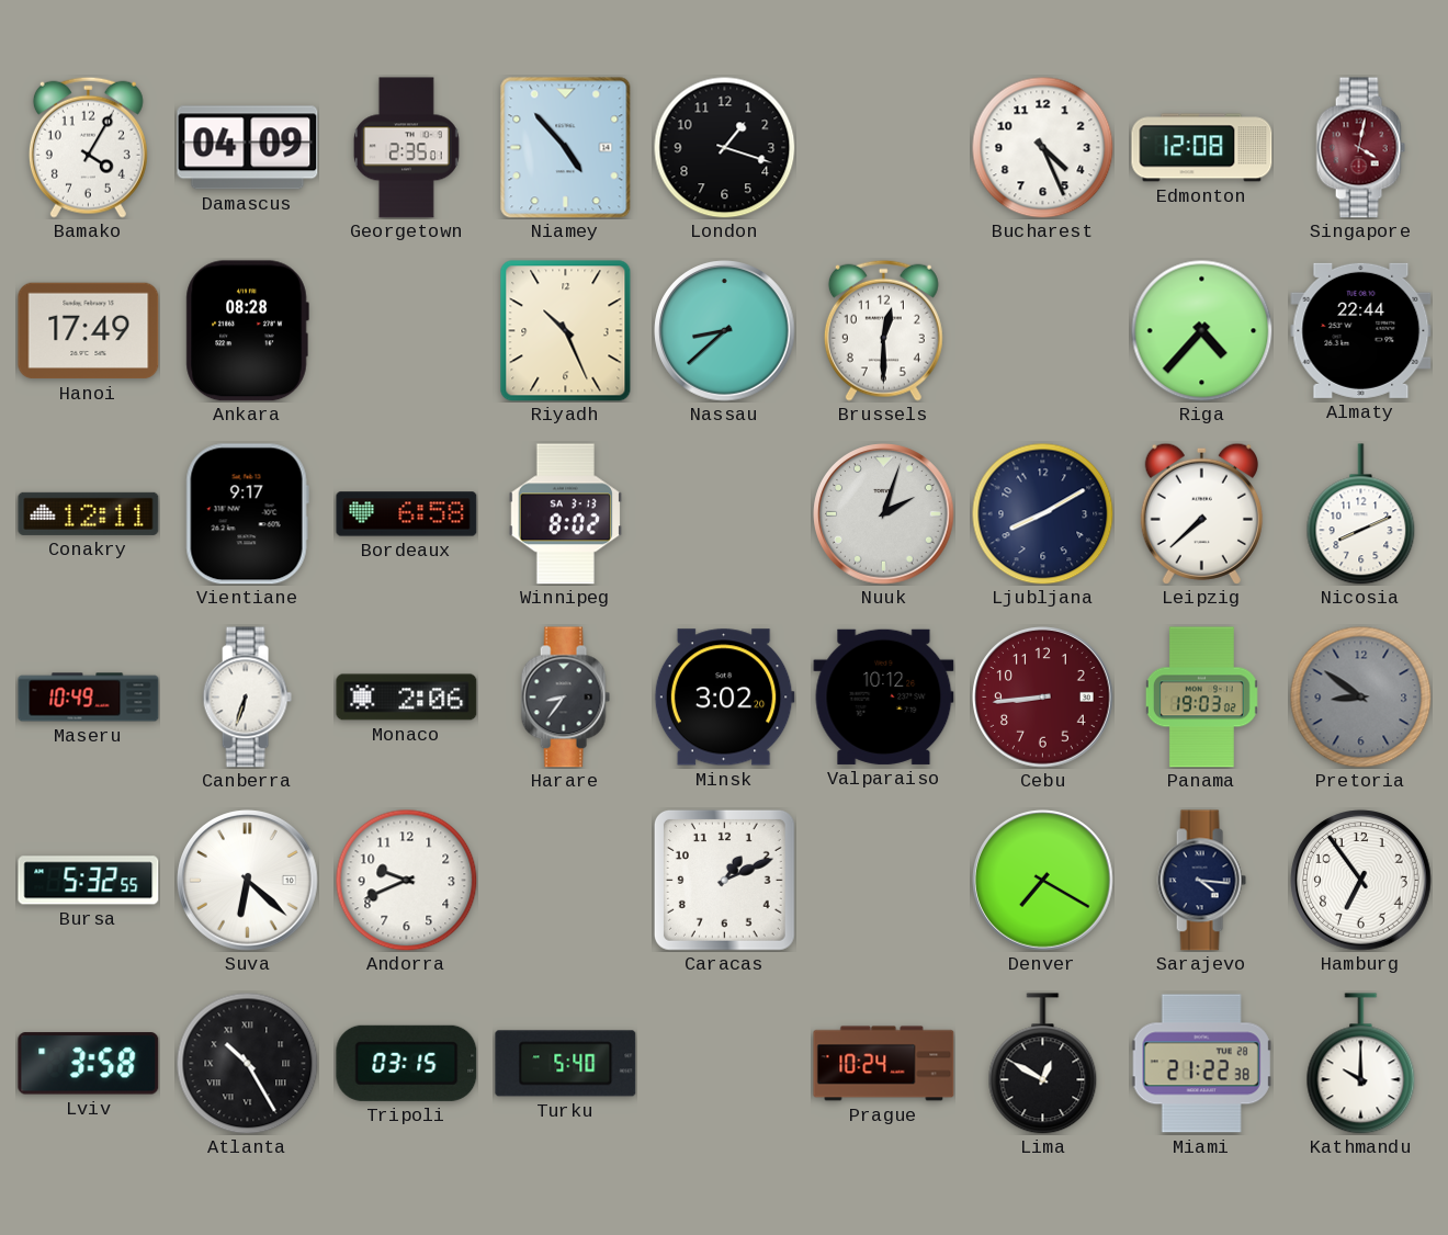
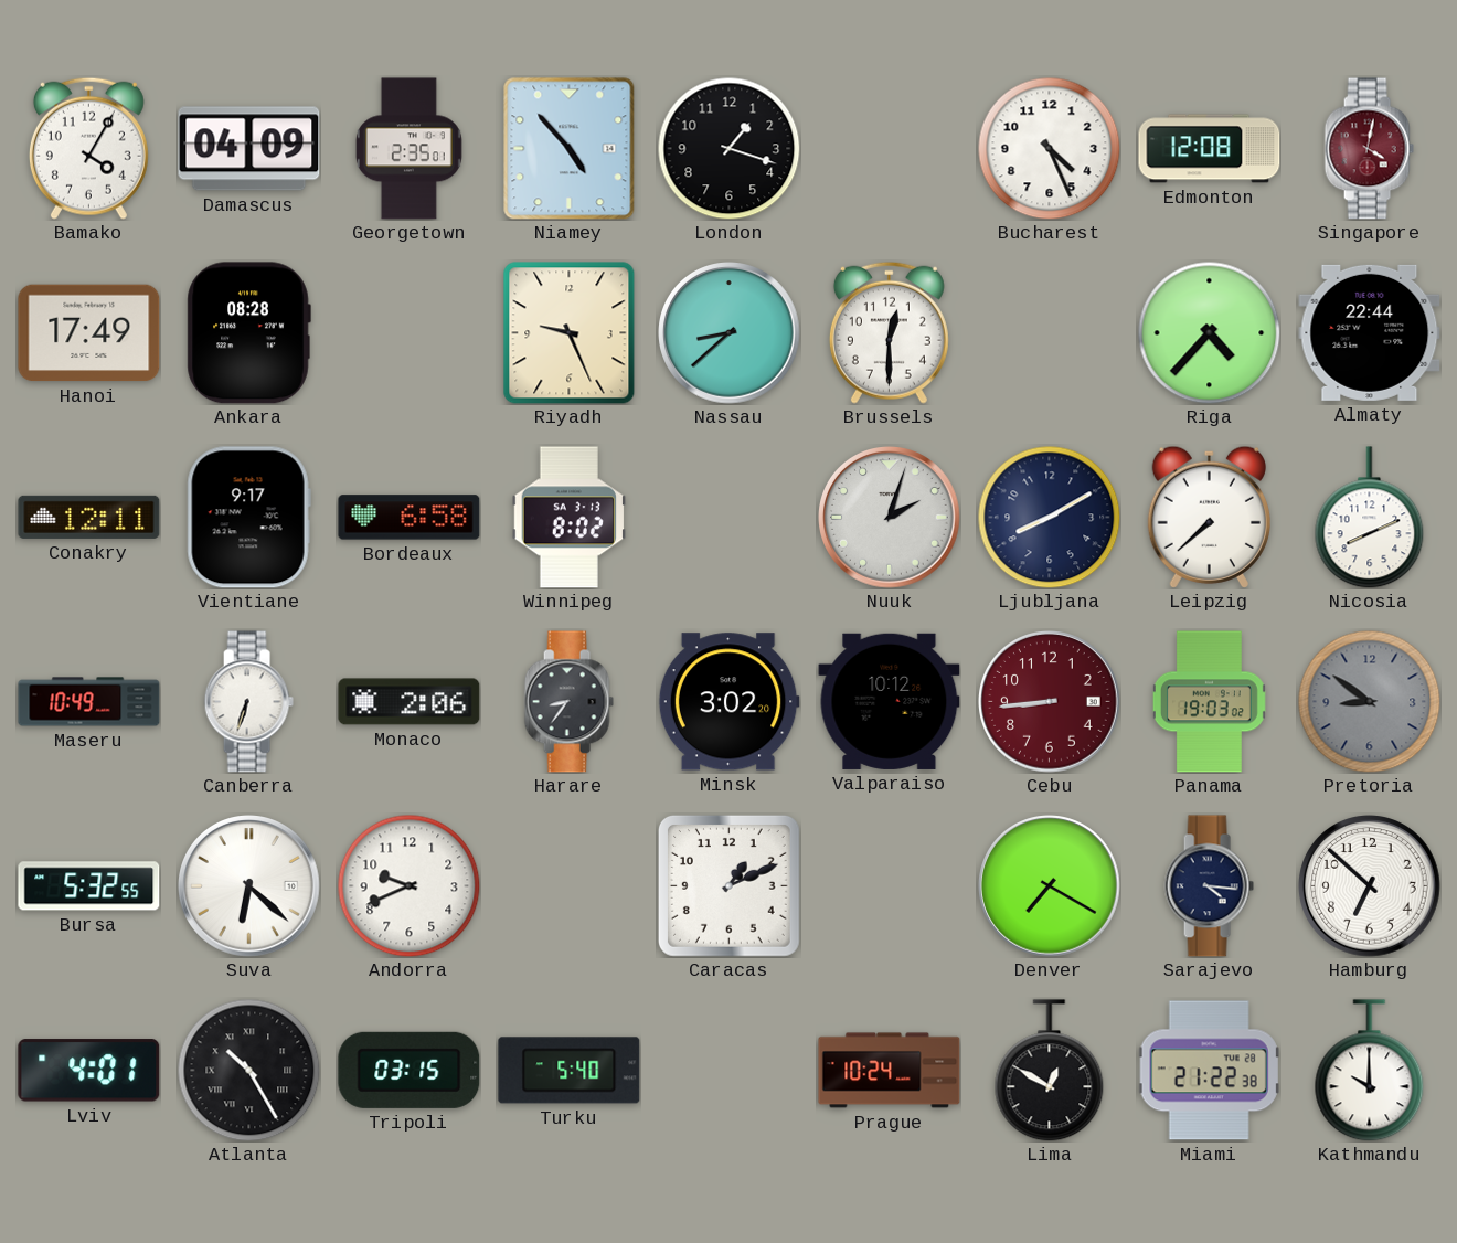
Riyadh: 10:26 -> 9:26
Hamburg: 6:54 -> 6:52
Lviv: 3:58 -> 4:01
